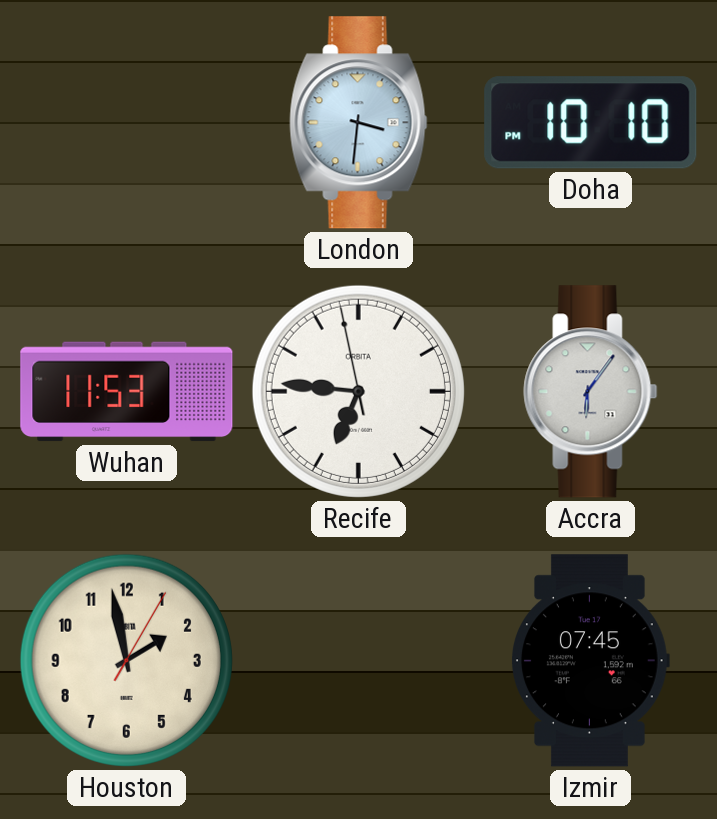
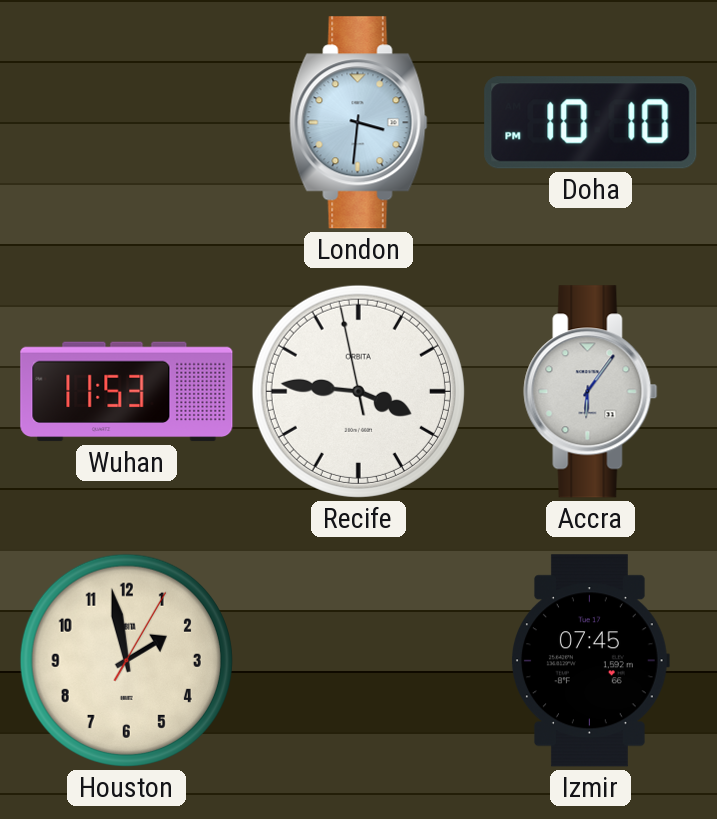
Recife: 6:45 -> 3:45
